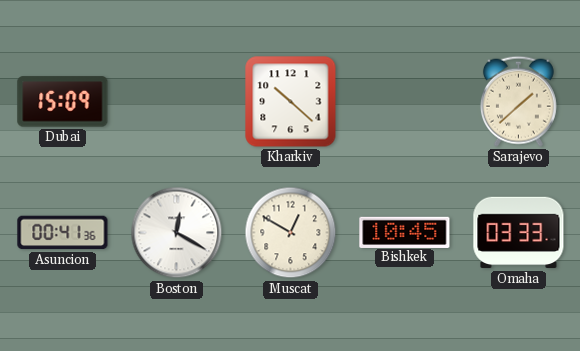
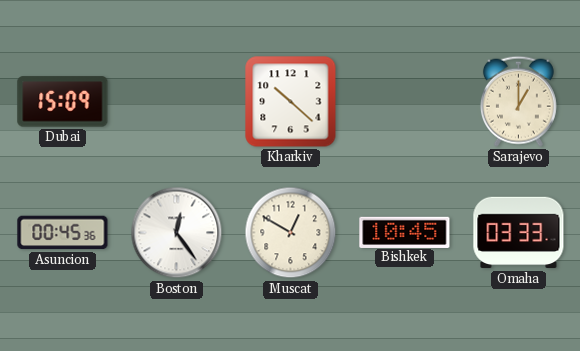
Sarajevo: 1:38 -> 1:00
Asuncion: 00:41 -> 00:45
Boston: 12:20 -> 12:24
